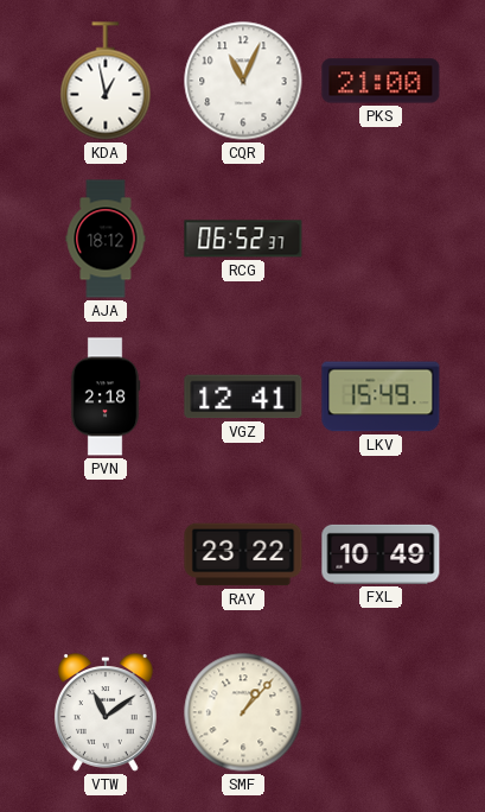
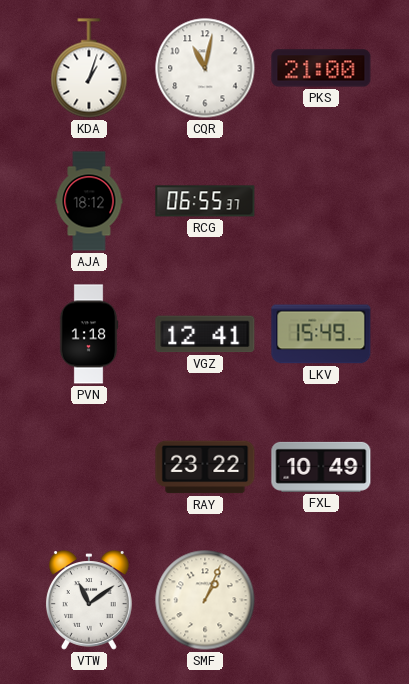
KDA: 12:58 -> 1:03
CQR: 11:04 -> 11:02
RCG: 06:52 -> 06:55
PVN: 2:18 -> 1:18
SMF: 1:07 -> 1:04
